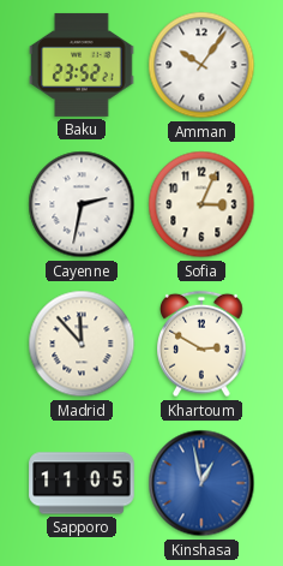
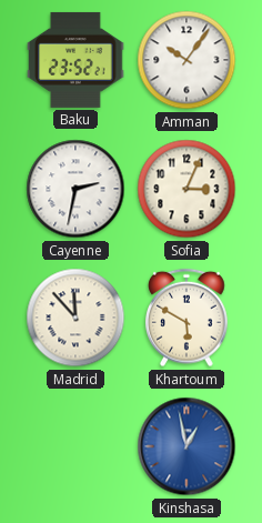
Khartoum: 2:50 -> 5:50
Sapporo: 11:05 -> none
